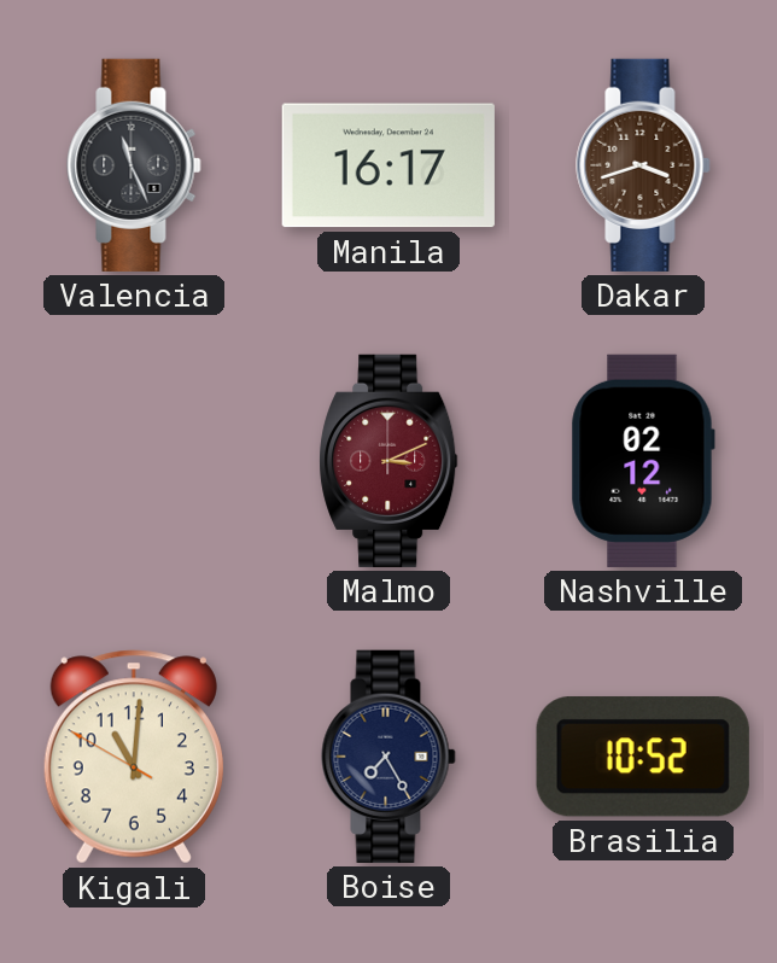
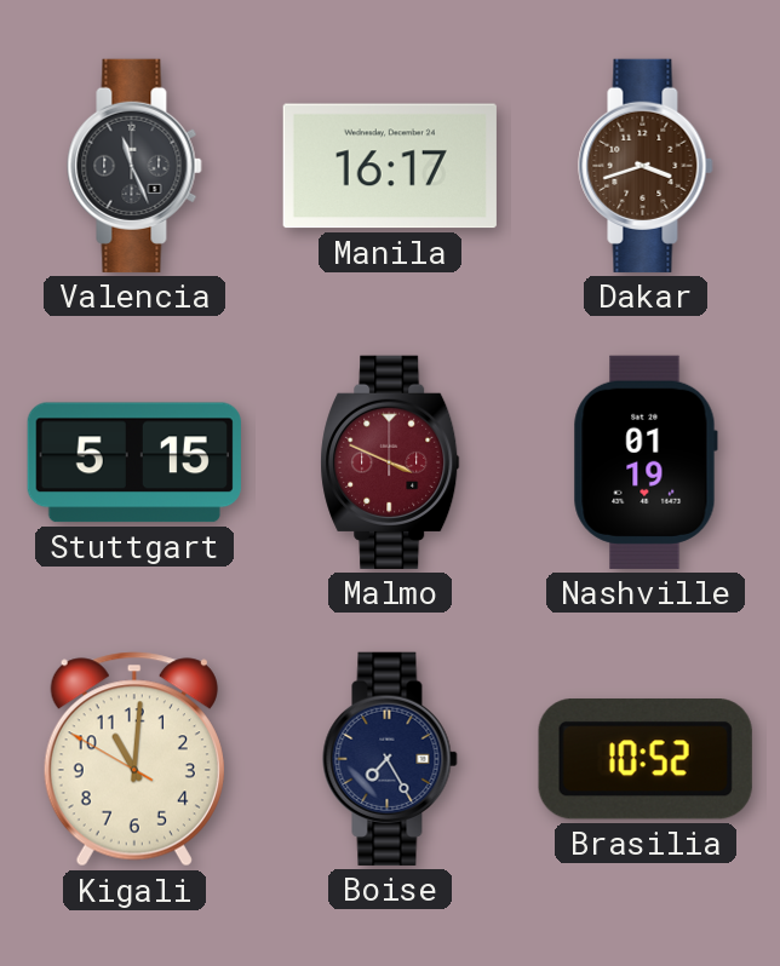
Stuttgart: none -> 5:15
Malmo: 3:11 -> 3:49
Nashville: 02:12 -> 01:19
